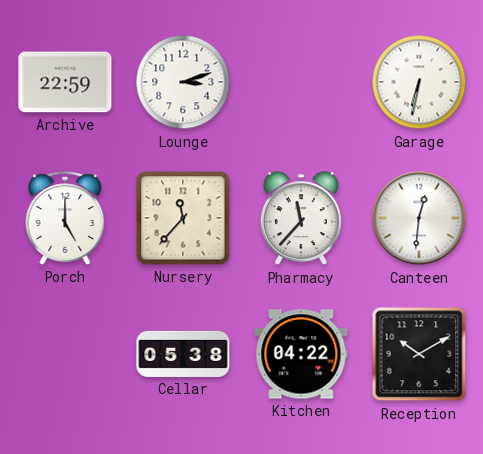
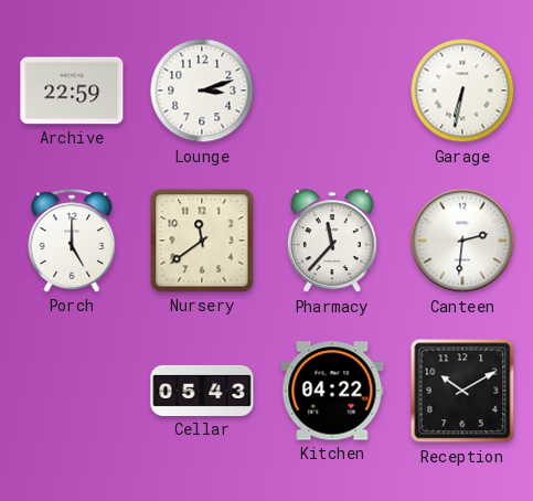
Nursery: 11:37 -> 11:39
Canteen: 12:31 -> 2:31
Cellar: 05:38 -> 05:43
